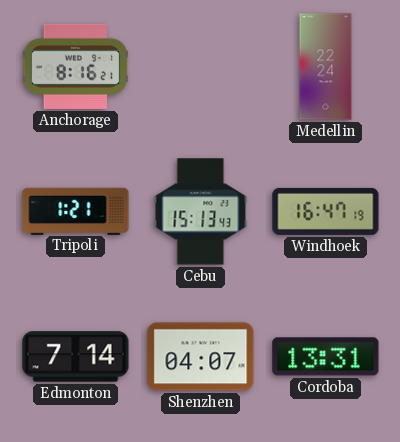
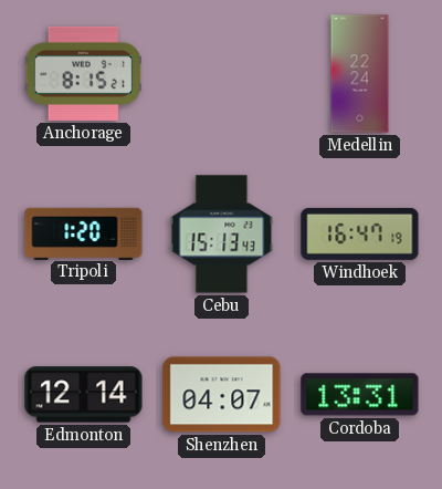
Anchorage: 8:16 -> 8:15
Tripoli: 1:21 -> 1:20
Edmonton: 7:14 -> 12:14
